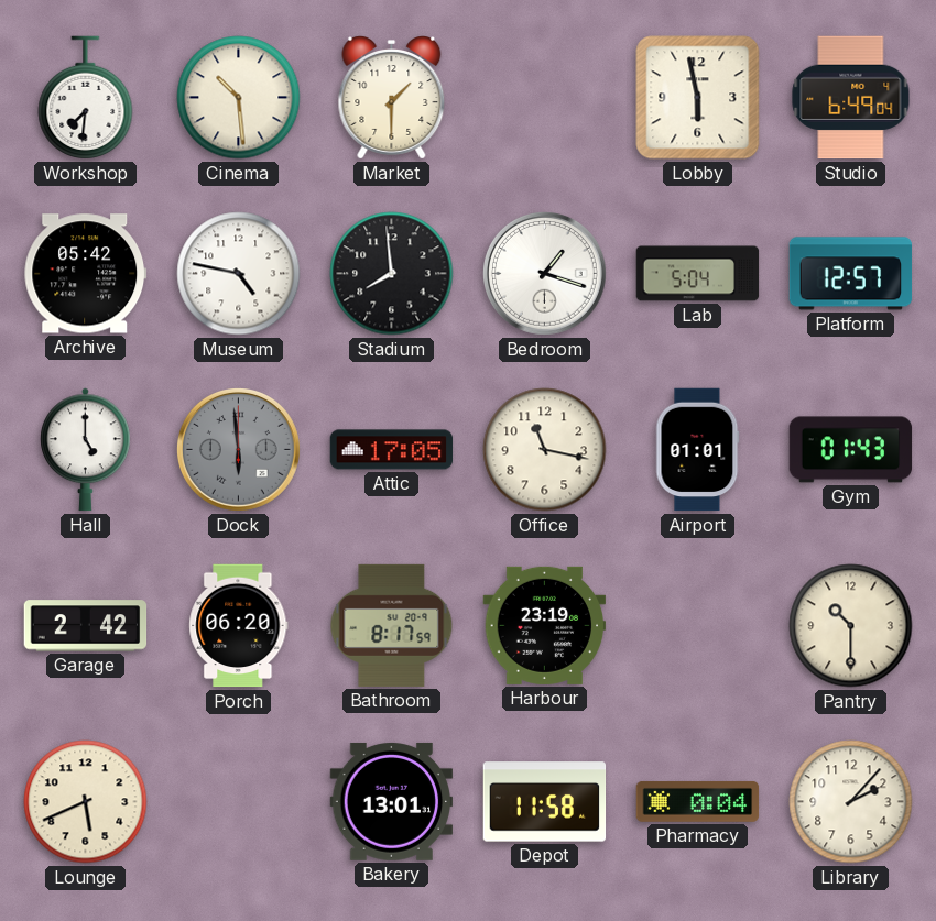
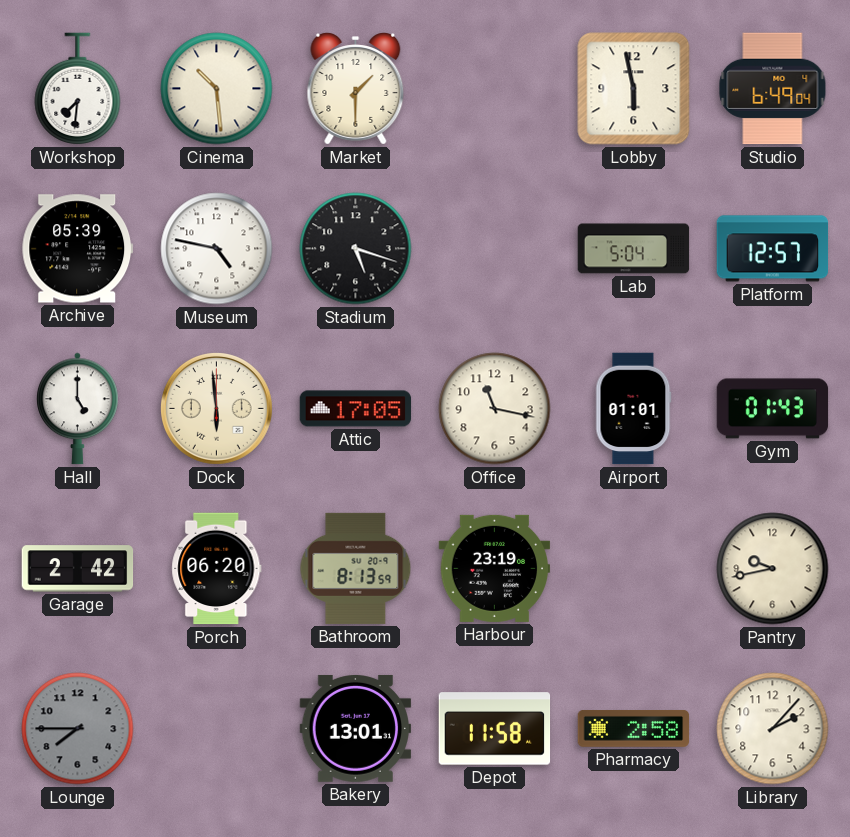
Archive: 05:42 -> 05:39
Stadium: 7:59 -> 5:18
Bedroom: 1:18 -> none
Dock dial: grey -> cream
Bathroom: 8:17 -> 8:13
Pantry: 10:30 -> 9:43
Lounge: 5:41 -> 7:45
Lounge dial: cream -> grey
Pharmacy: 0:04 -> 2:58
